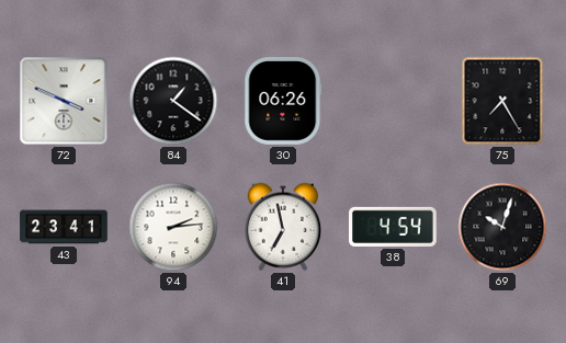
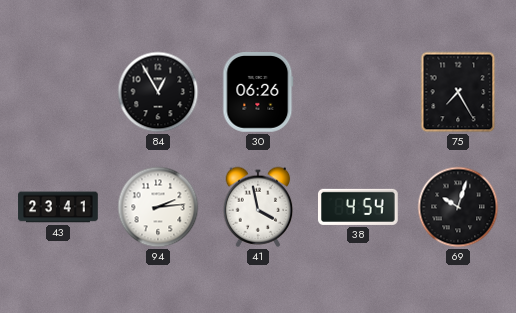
72: 3:49 -> none
84: 1:21 -> 12:55
41: 6:58 -> 3:58
